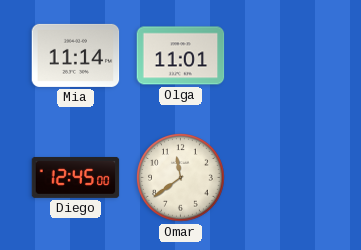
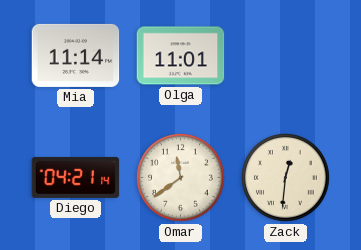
Diego: 12:45 -> 04:21
Zack: none -> 12:31
